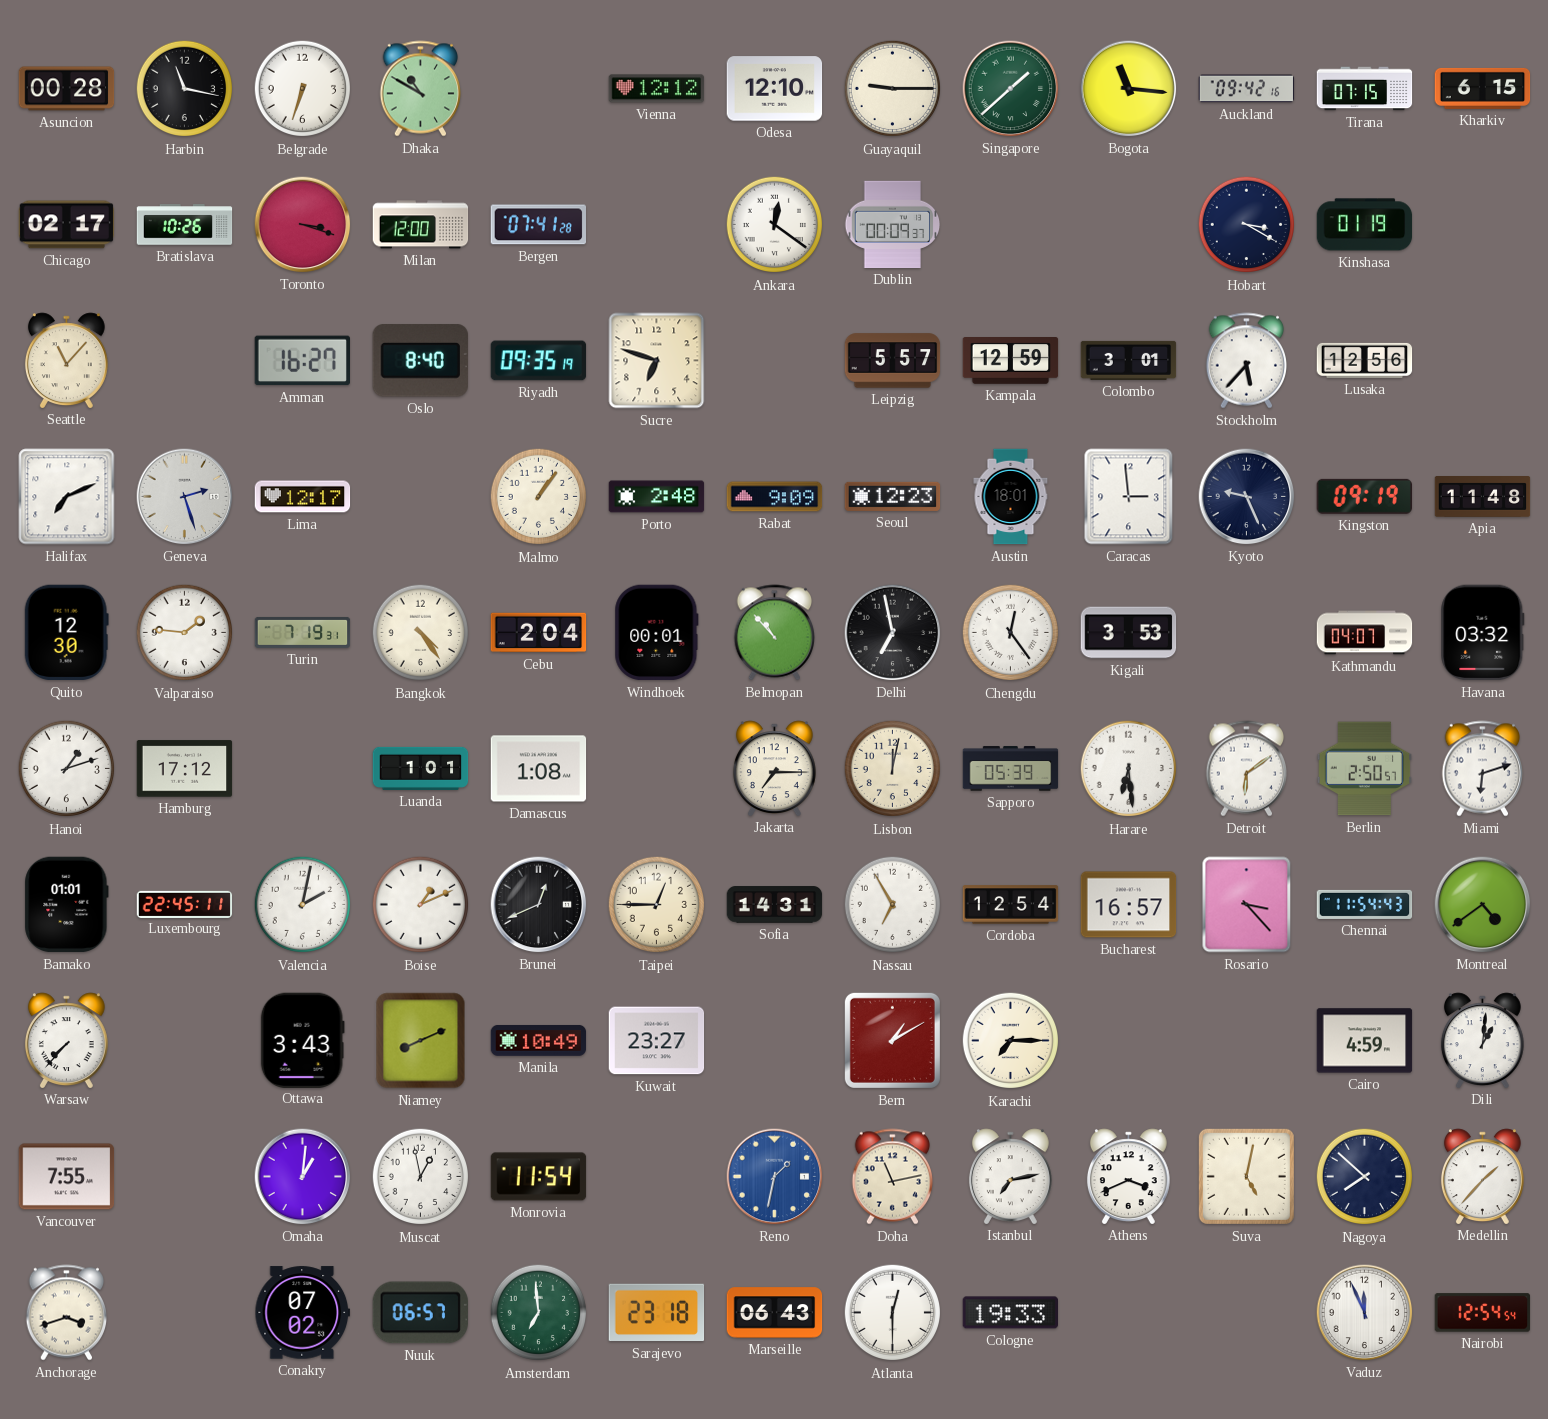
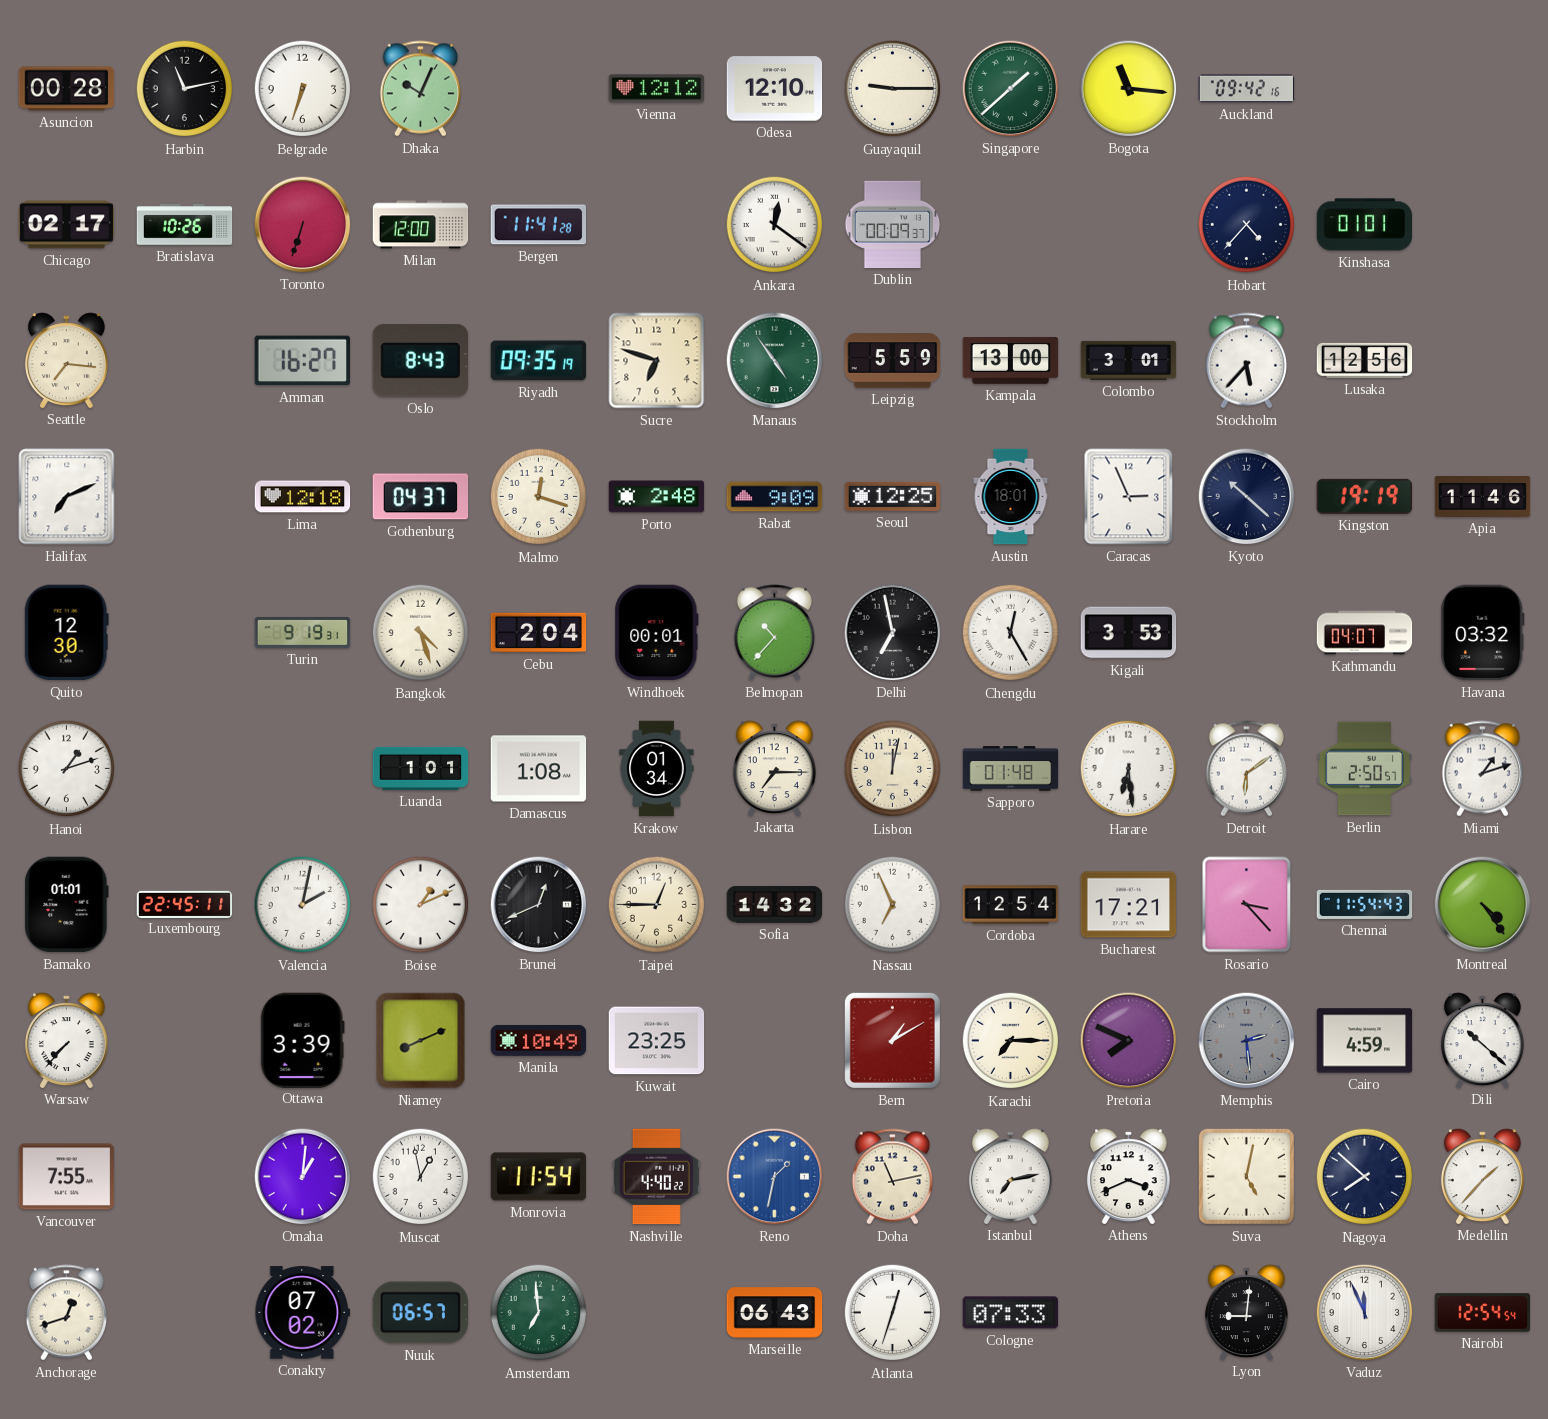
Harbin: 11:17 -> 11:13
Dhaka: 10:50 -> 10:04
Tirana: 07:15 -> none
Kharkiv: 6:15 -> none
Toronto: 3:18 -> 6:33
Bergen: 07:41 -> 11:41
Hobart: 3:20 -> 4:37
Kinshasa: 01:19 -> 01:01
Seattle: 11:07 -> 7:16
Oslo: 8:40 -> 8:43
Manaus: none -> 4:54
Leipzig: 5:57 -> 5:59
Kampala: 12:59 -> 13:00
Geneva: 2:27 -> none
Lima: 12:17 -> 12:18
Gothenburg: none -> 04:37
Malmo: 1:06 -> 12:18
Seoul: 12:23 -> 12:25
Caracas: 2:59 -> 2:56
Kyoto: 9:26 -> 10:22
Kingston: 09:19 -> 19:19
Apia: 11:48 -> 11:46
Valparaiso: 1:46 -> none
Turin: 7:19 -> 9:19
Bangkok: 4:24 -> 4:27
Belmopan: 10:53 -> 10:37
Chengdu: 12:24 -> 12:25
Hamburg: 17:12 -> none
Krakow: none -> 01:34
Sapporo: 05:39 -> 01:48
Miami: 6:12 -> 1:12
Sofia: 14:31 -> 14:32
Nassau: 6:55 -> 6:56
Bucharest: 16:57 -> 17:21
Montreal: 4:39 -> 4:24
Ottawa: 3:43 -> 3:39
Kuwait: 23:27 -> 23:25
Pretoria: none -> 7:49
Memphis: none -> 2:29
Dili: 1:01 -> 10:22
Nashville: none -> 4:40
Anchorage: 3:42 -> 12:42
Sarajevo: 23:18 -> none
Atlanta: 12:30 -> 12:33
Cologne: 19:33 -> 07:33
Lyon: none -> 9:01
